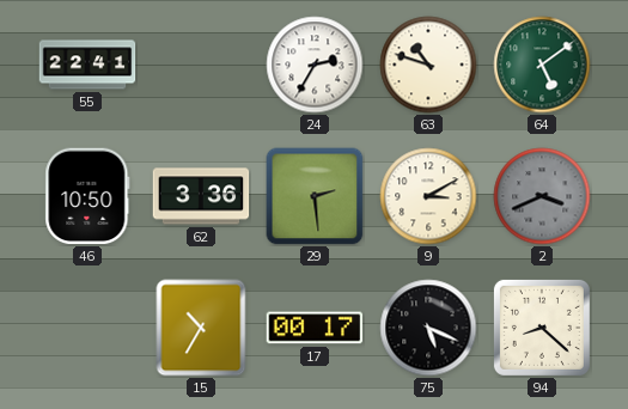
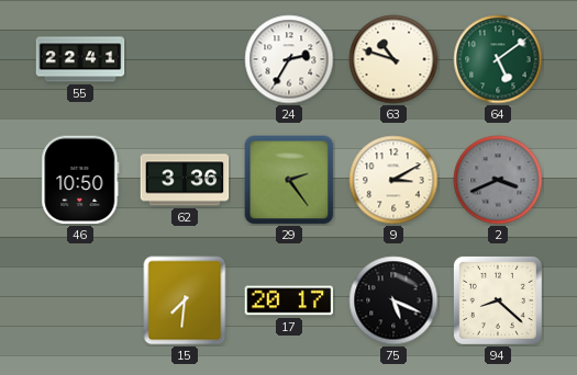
29: 2:29 -> 2:24
15: 10:35 -> 7:31
17: 00:17 -> 20:17
